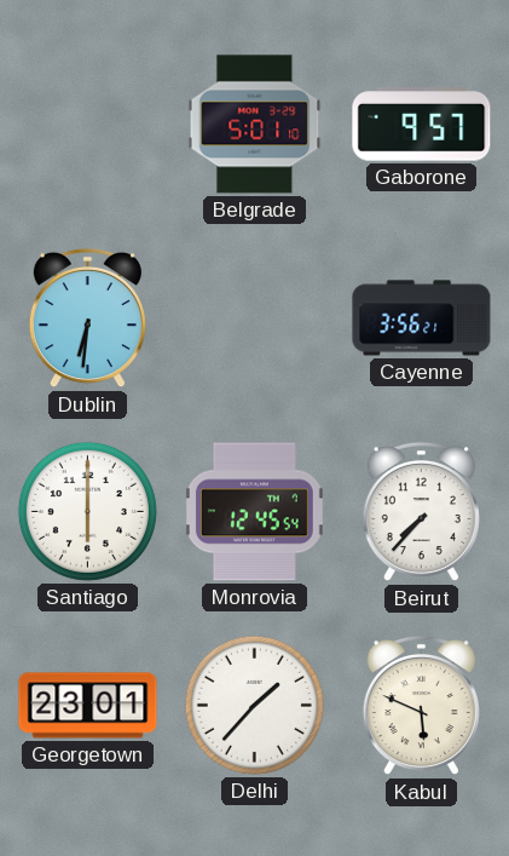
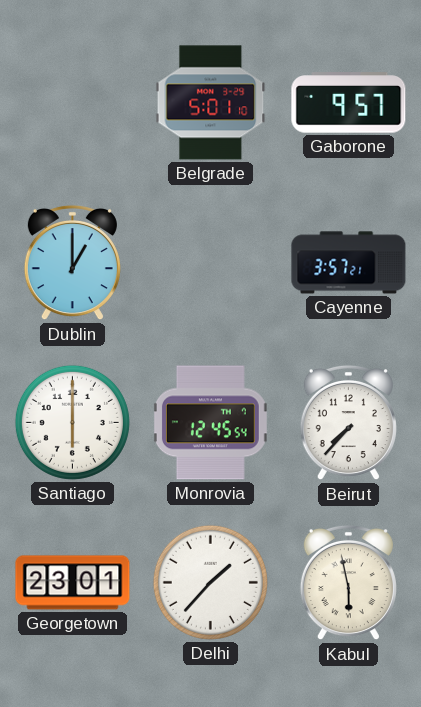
Dublin: 6:31 -> 1:00
Cayenne: 3:56 -> 3:57
Kabul: 5:49 -> 5:58
